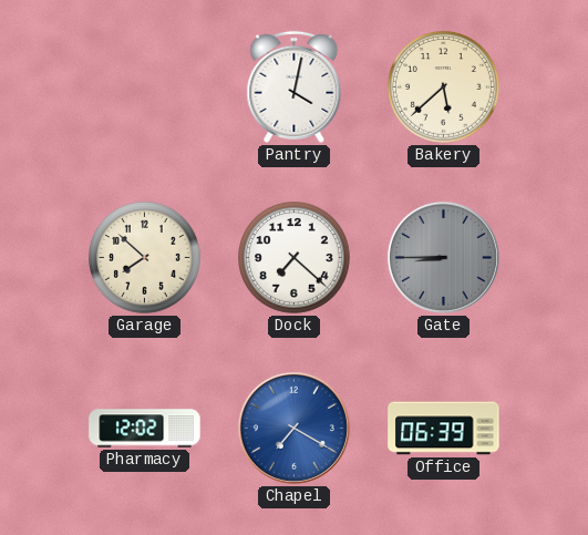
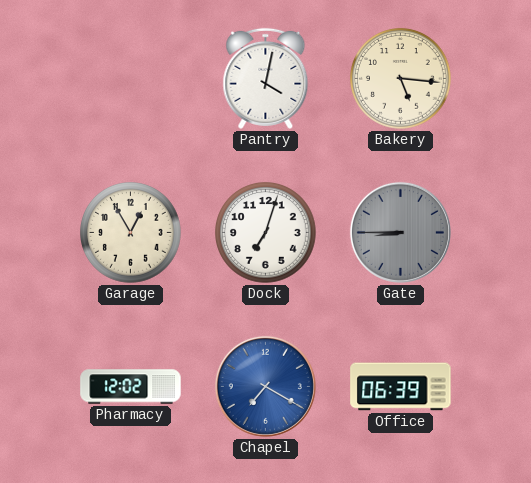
Bakery: 5:38 -> 5:16
Garage: 7:52 -> 12:55
Dock: 7:22 -> 7:03
